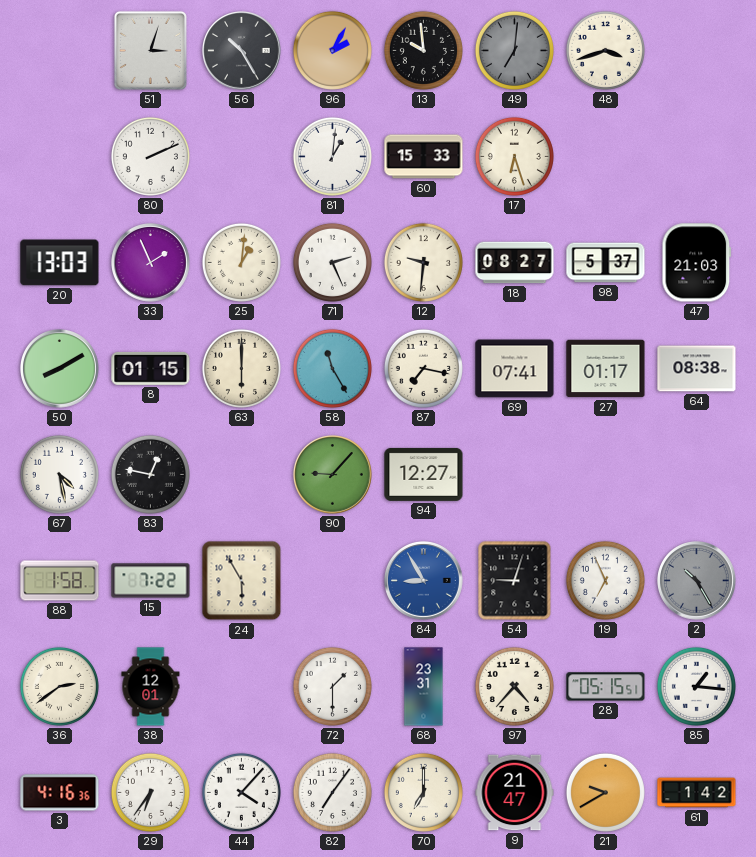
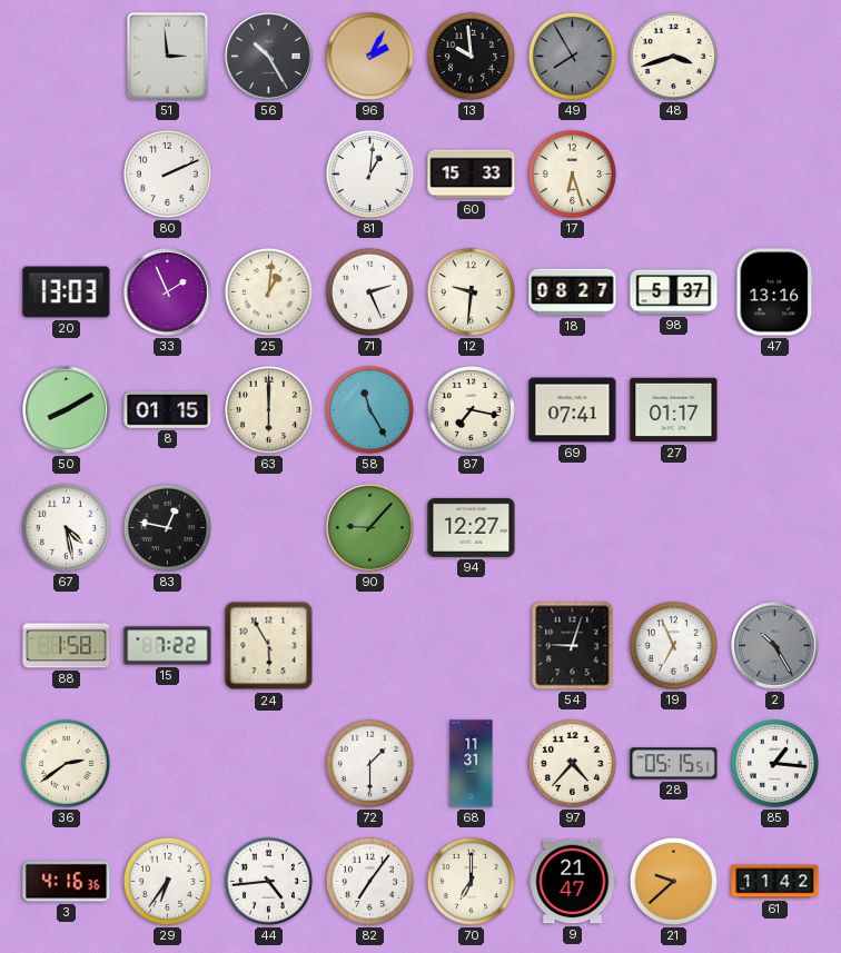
51: 3:03 -> 2:59
49: 7:01 -> 7:55
47: 21:03 -> 13:16
64: 08:38 -> none
84: 8:55 -> none
38: 12:01 -> none
68: 23:31 -> 11:31
44: 4:07 -> 4:44
21: 9:40 -> 9:38
61: 1:42 -> 11:42
